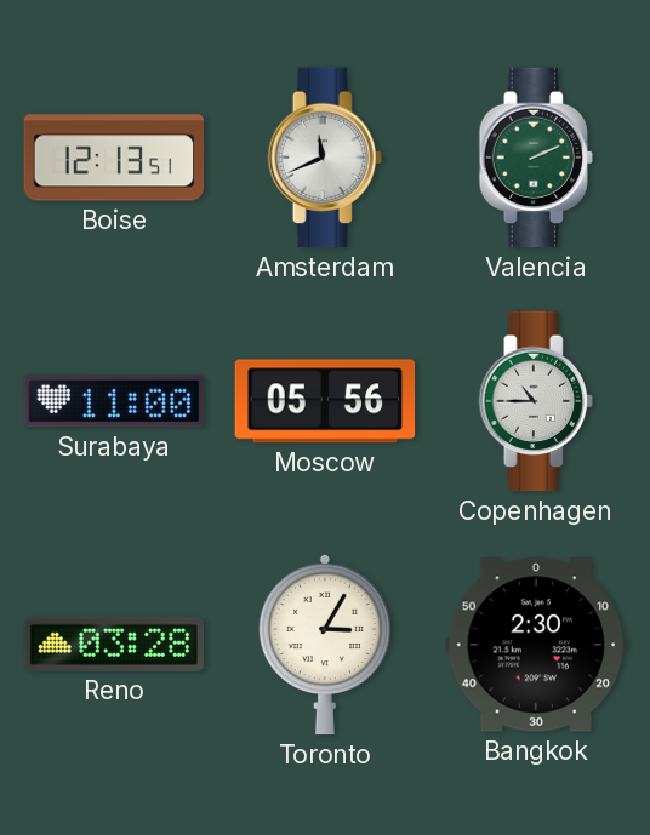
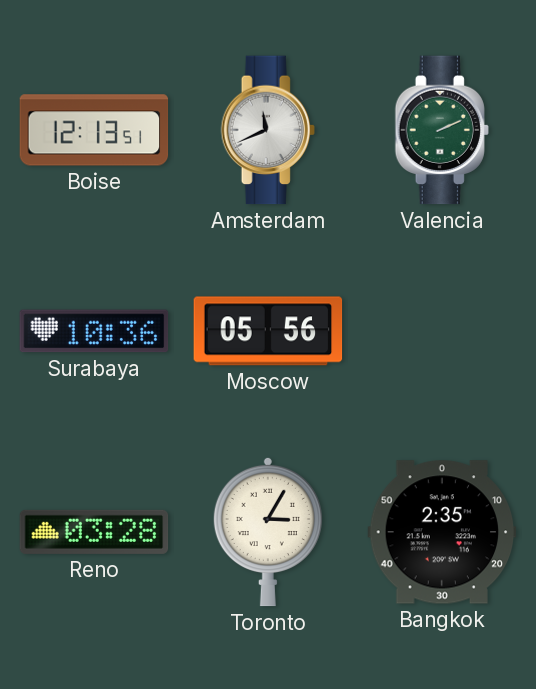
Surabaya: 11:00 -> 10:36
Copenhagen: 10:45 -> none
Bangkok: 2:30 -> 2:35
